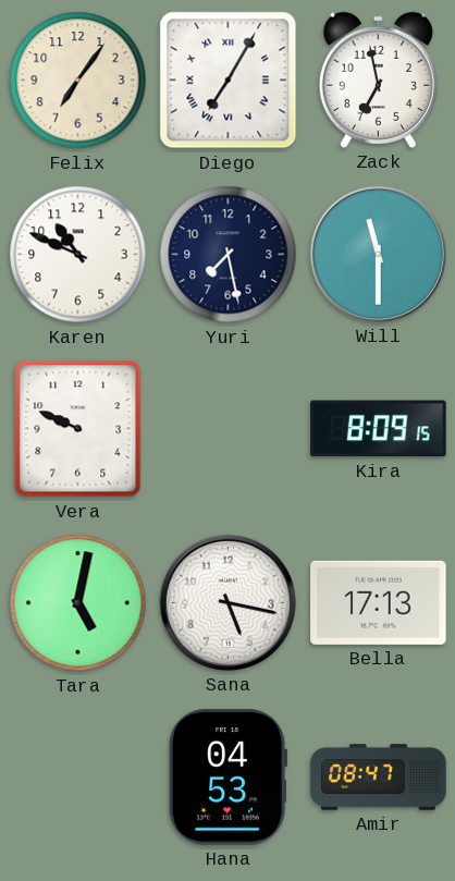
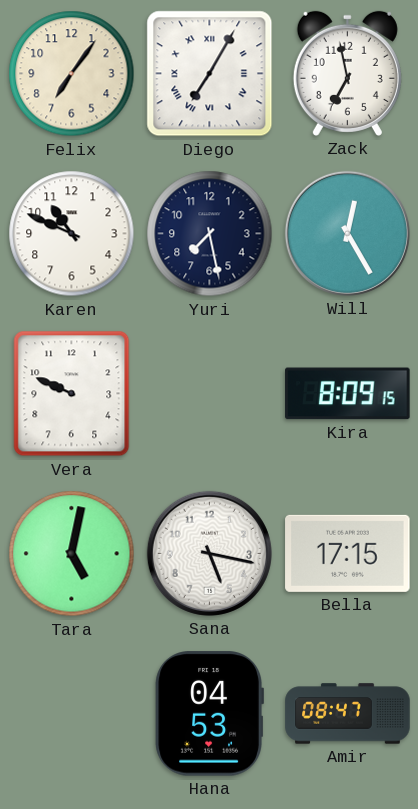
Will: 11:30 -> 12:25
Bella: 17:13 -> 17:15
